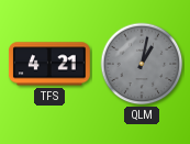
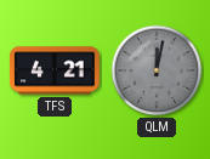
QLM: 1:02 -> 12:02
